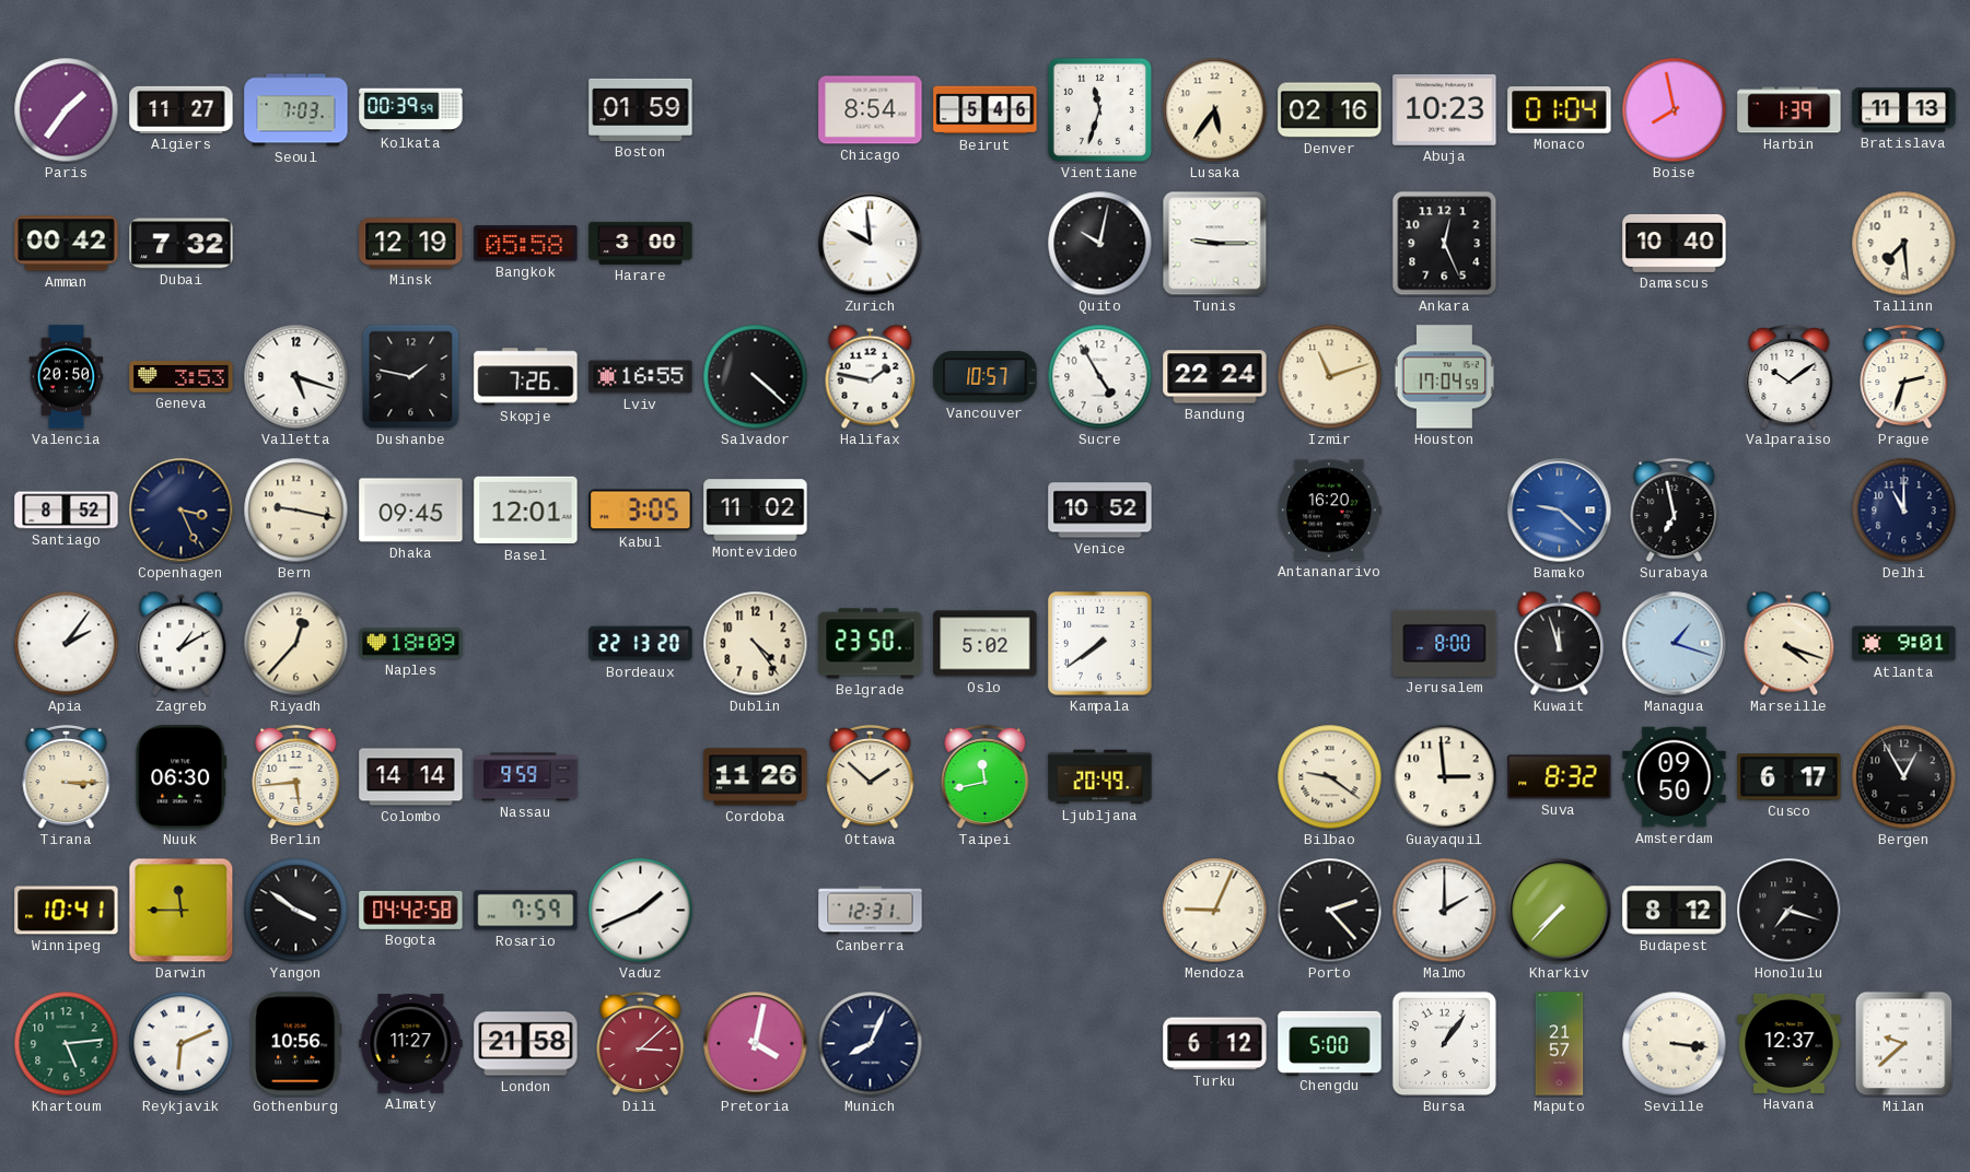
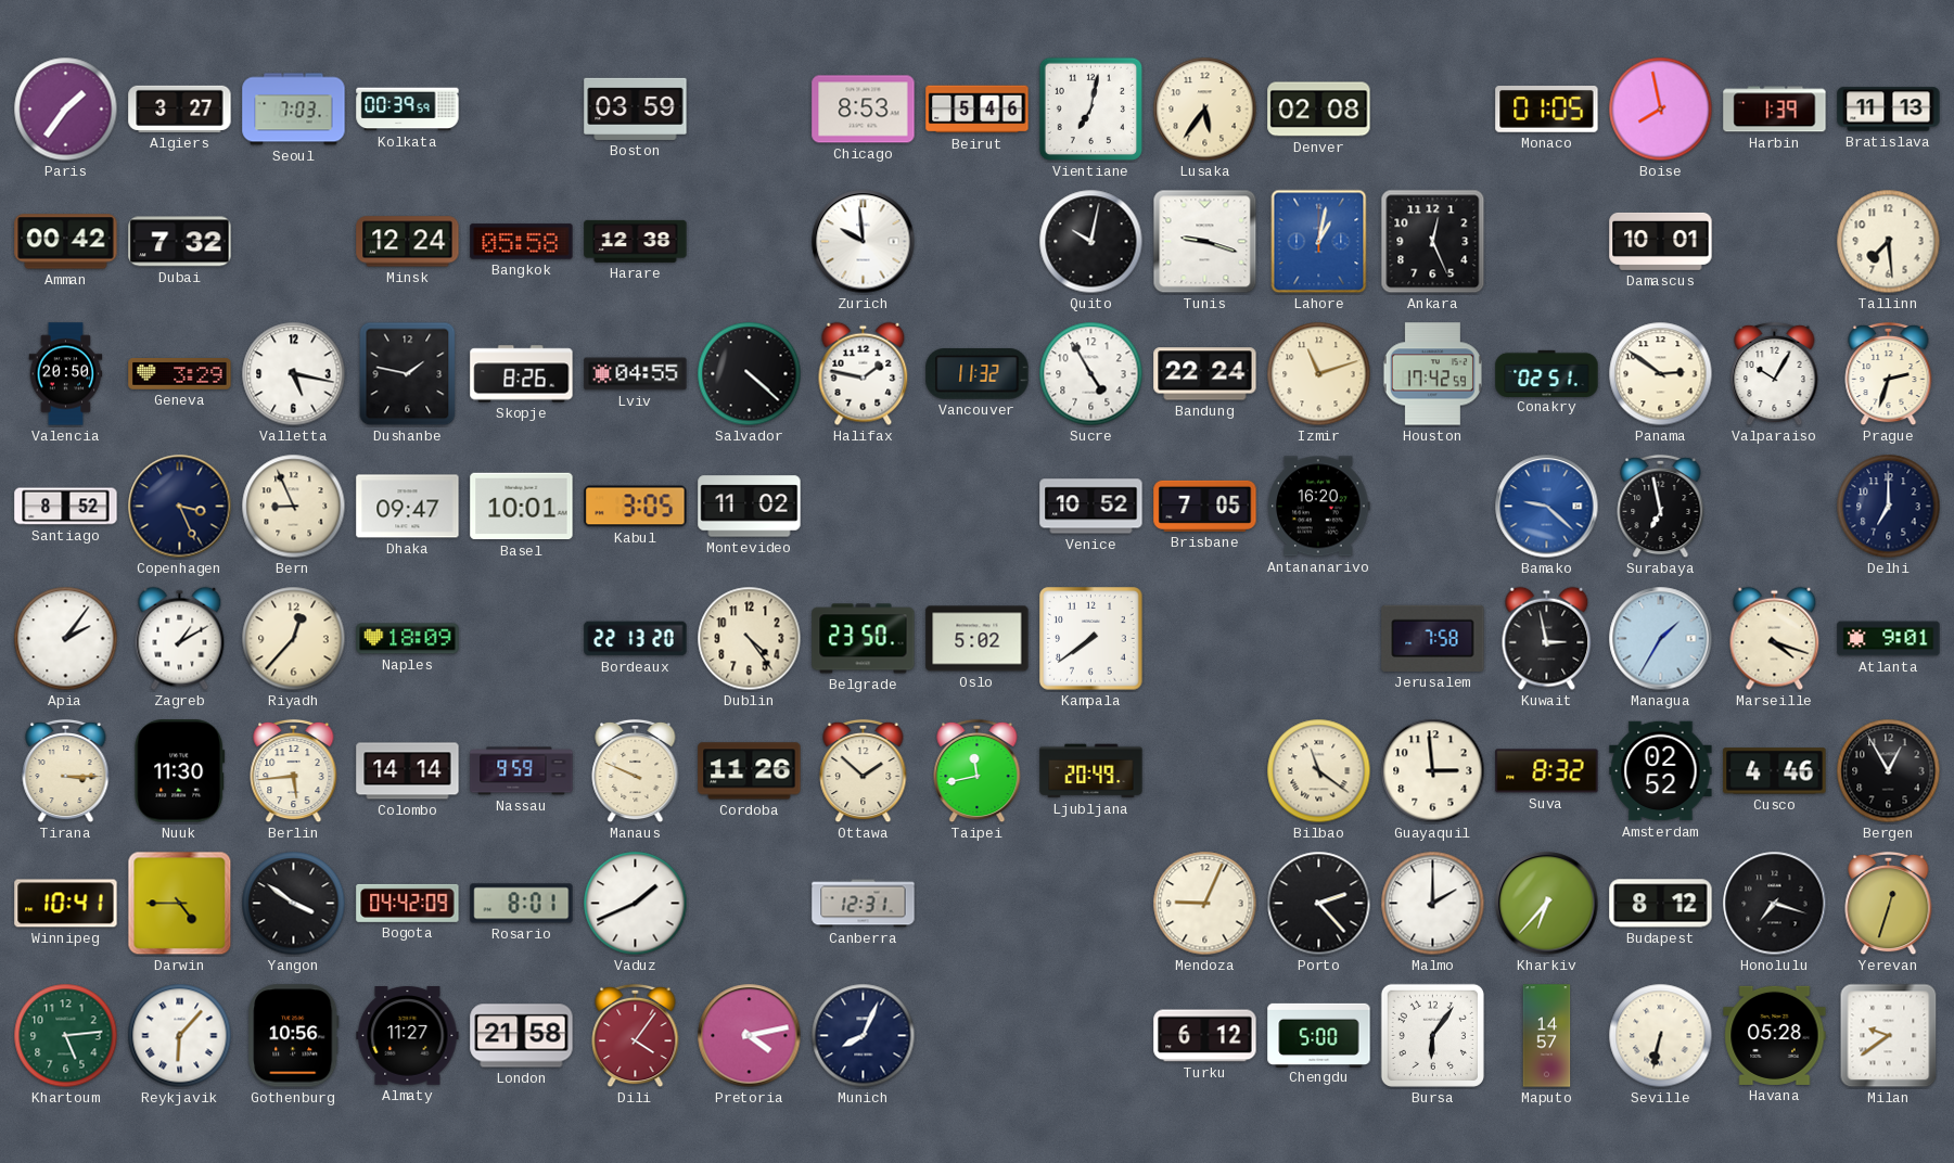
Algiers: 11:27 -> 3:27
Boston: 01:59 -> 03:59
Chicago: 8:54 -> 8:53
Vientiane: 11:33 -> 7:02
Denver: 02:16 -> 02:08
Abuja: 10:23 -> none
Monaco: 01:04 -> 01:05
Minsk: 12:19 -> 12:24
Harare: 3:00 -> 12:38
Tunis: 9:15 -> 9:18
Lahore: none -> 1:02
Damascus: 10:40 -> 10:01
Geneva: 3:53 -> 3:29
Valletta: 5:18 -> 5:17
Skopje: 7:26 -> 8:26
Lviv: 16:55 -> 04:55
Vancouver: 10:57 -> 11:32
Houston: 17:04 -> 17:42
Conakry: none -> 02:51
Panama: none -> 2:51
Valparaiso: 10:09 -> 10:05
Bern: 9:17 -> 8:56
Dhaka: 09:45 -> 09:47
Basel: 12:01 -> 10:01
Brisbane: none -> 7:05
Delhi: 11:00 -> 7:00
Jerusalem: 8:00 -> 7:58
Kuwait: 11:57 -> 2:58
Managua: 1:18 -> 1:35
Nuuk: 06:30 -> 11:30
Manaus: none -> 9:49
Bilbao: 9:21 -> 11:21
Amsterdam: 09:50 -> 02:52
Cusco: 6:17 -> 4:46
Darwin: 11:45 -> 4:45
Bogota: 04:42:58 -> 04:42:09
Rosario: 7:59 -> 8:01
Kharkiv: 7:37 -> 6:37
Yerevan: none -> 12:33
Reykjavik: 6:11 -> 6:07
Dili: 3:08 -> 4:06
Pretoria: 4:02 -> 4:13
Bursa: 1:06 -> 6:06
Maputo: 21:57 -> 14:57
Seville: 3:16 -> 6:32
Havana: 12:37 -> 05:28
Milan: 9:38 -> 9:39
